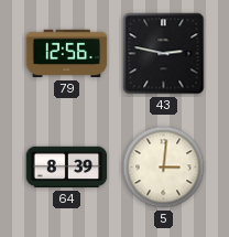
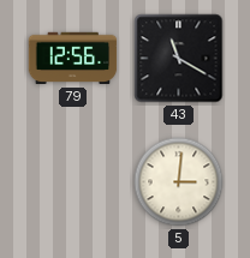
43: 2:47 -> 11:20
64: 8:39 -> none
